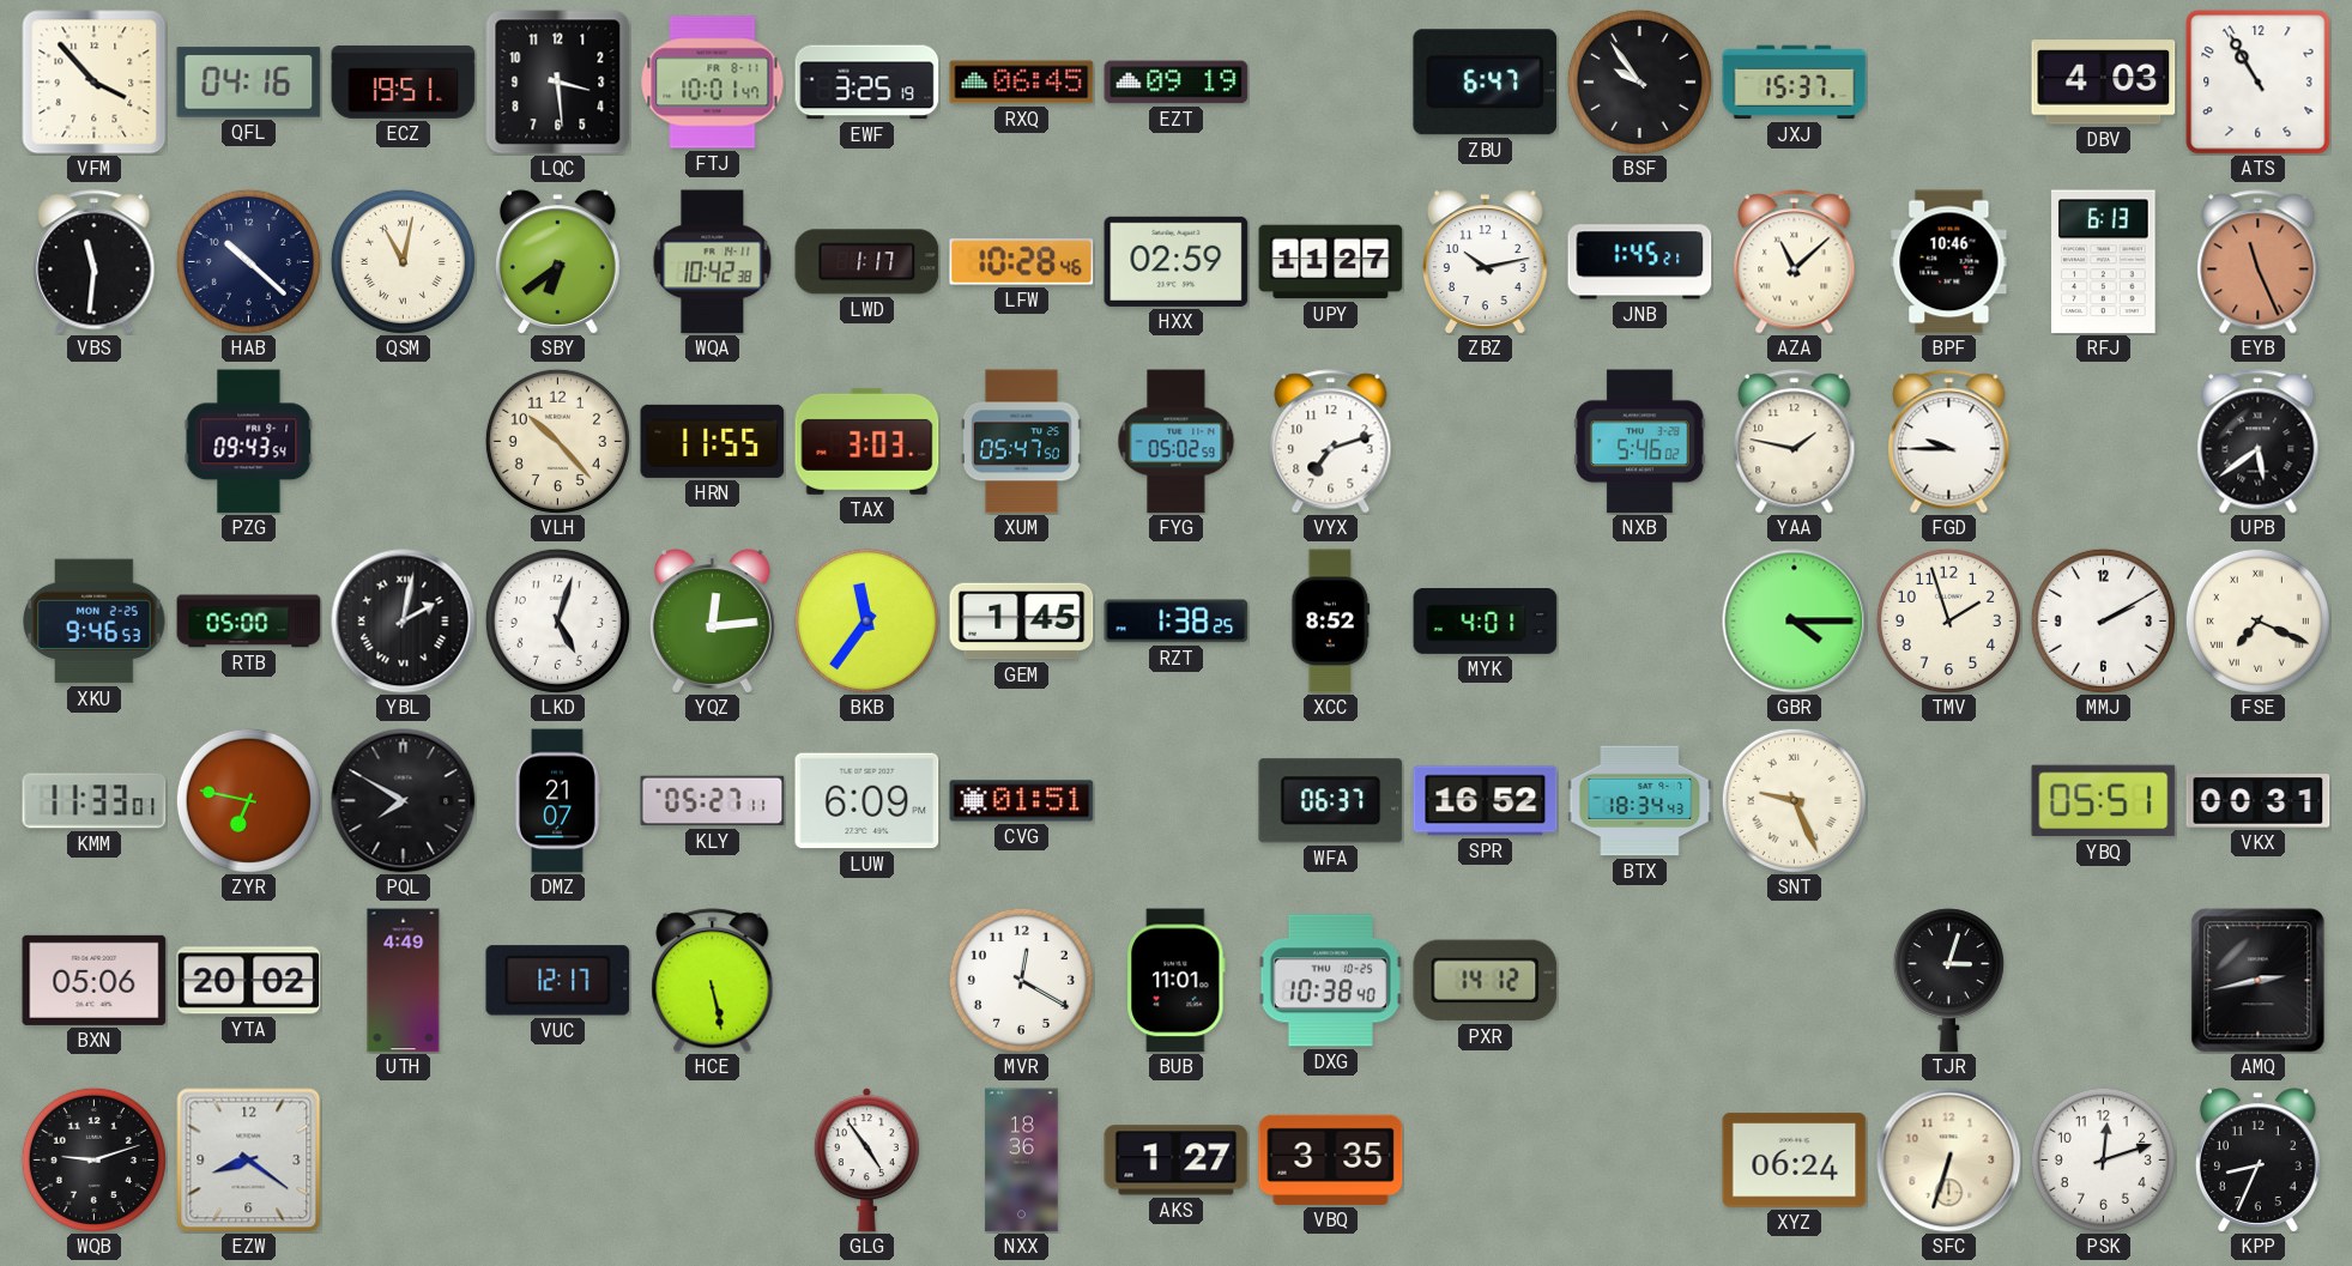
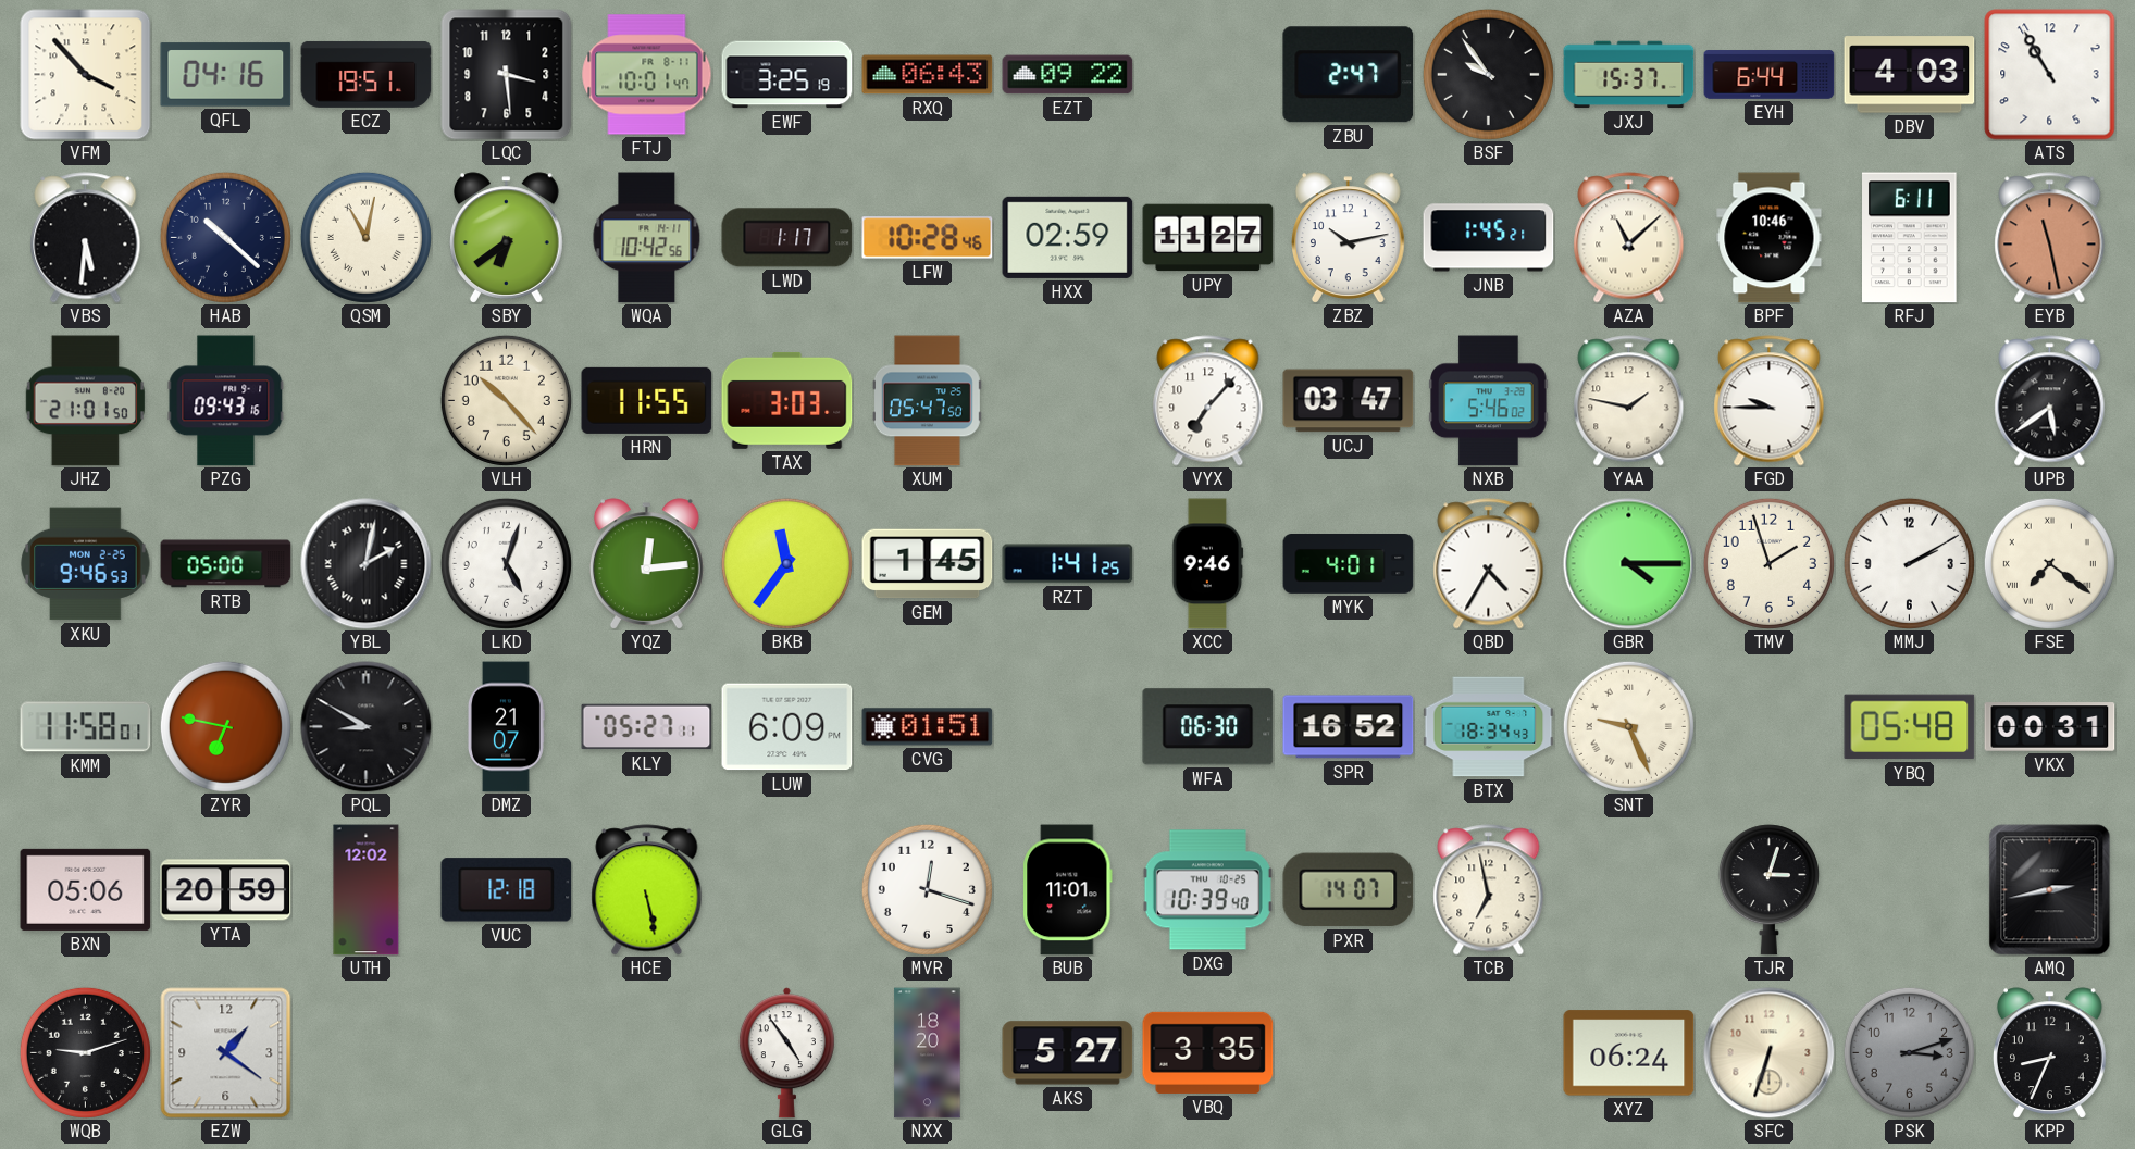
RXQ: 06:45 -> 06:43
EZT: 09:19 -> 09:22
ZBU: 6:47 -> 2:47
EYH: none -> 6:44
VBS: 11:31 -> 5:31
WQA: 10:42:38 -> 10:42:56
RFJ: 6:13 -> 6:11
EYB: 11:26 -> 11:28
JHZ: none -> 21:01
PZG: 09:43:54 -> 09:43:16
FYG: 05:02 -> none
VYX: 7:12 -> 7:07
UCJ: none -> 03:47
RZT: 1:38 -> 1:41
XCC: 8:52 -> 9:46
QBD: none -> 4:35
FSE: 7:19 -> 7:21
KMM: 11:33 -> 11:58
PQL: 7:50 -> 8:50
WFA: 06:37 -> 06:30
YBQ: 05:51 -> 05:48
YTA: 20:02 -> 20:59
UTH: 4:49 -> 12:02
VUC: 12:17 -> 12:18
MVR: 12:20 -> 12:18
DXG: 10:38 -> 10:39
PXR: 14:12 -> 14:07
TCB: none -> 6:58
EZW: 8:21 -> 1:21
NXX: 18:36 -> 18:20
AKS: 1:27 -> 5:27
PSK: 12:12 -> 3:12
PSK dial: white -> grey
